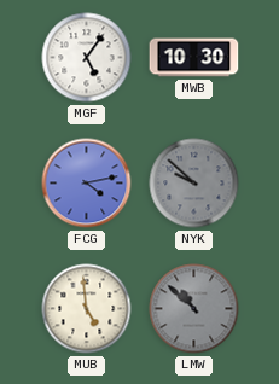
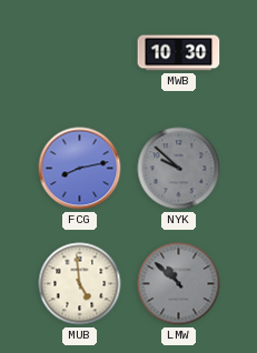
MGF: 5:06 -> none
FCG: 4:13 -> 8:13
